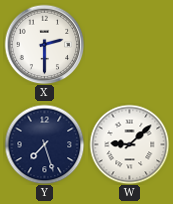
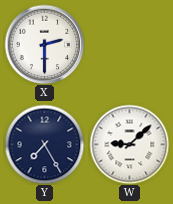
Y: 7:27 -> 7:25
